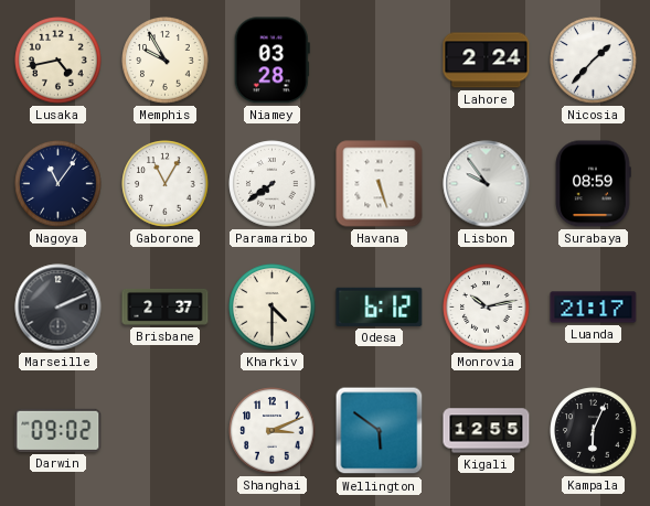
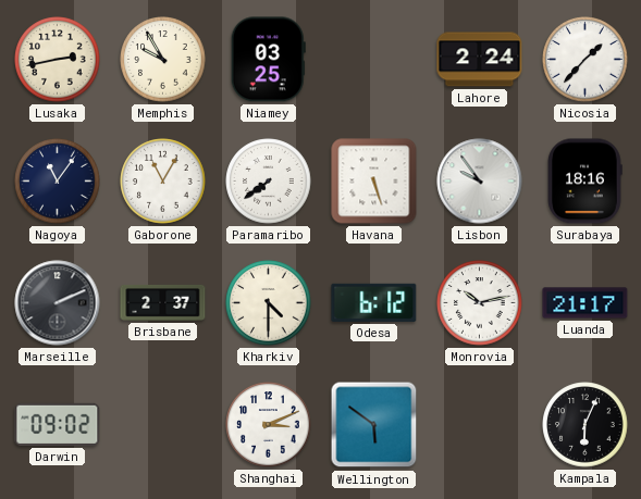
Lusaka: 4:43 -> 2:43
Niamey: 03:28 -> 03:25
Surabaya: 08:59 -> 18:16
Kigali: 12:55 -> none
